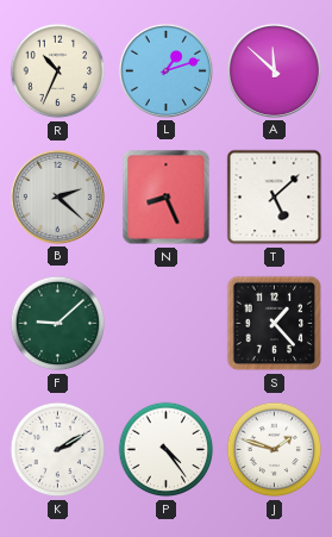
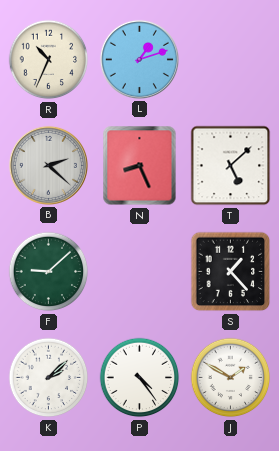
A: 11:52 -> none
K: 2:10 -> 2:08
J: 1:48 -> 1:50
